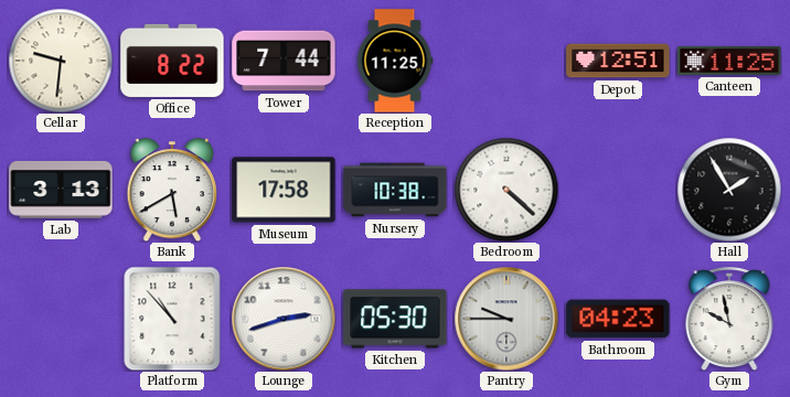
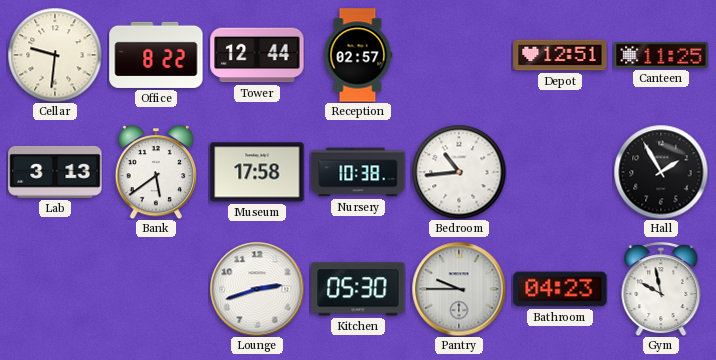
Tower: 7:44 -> 12:44
Reception: 11:25 -> 02:57
Bank: 5:40 -> 5:39
Bedroom: 4:22 -> 10:44
Platform: 10:53 -> none
